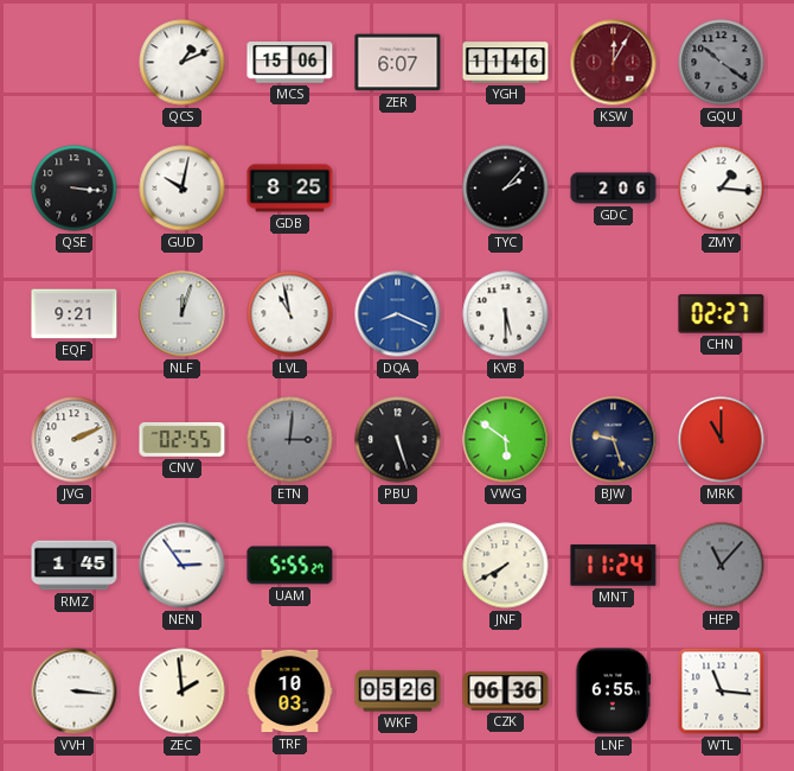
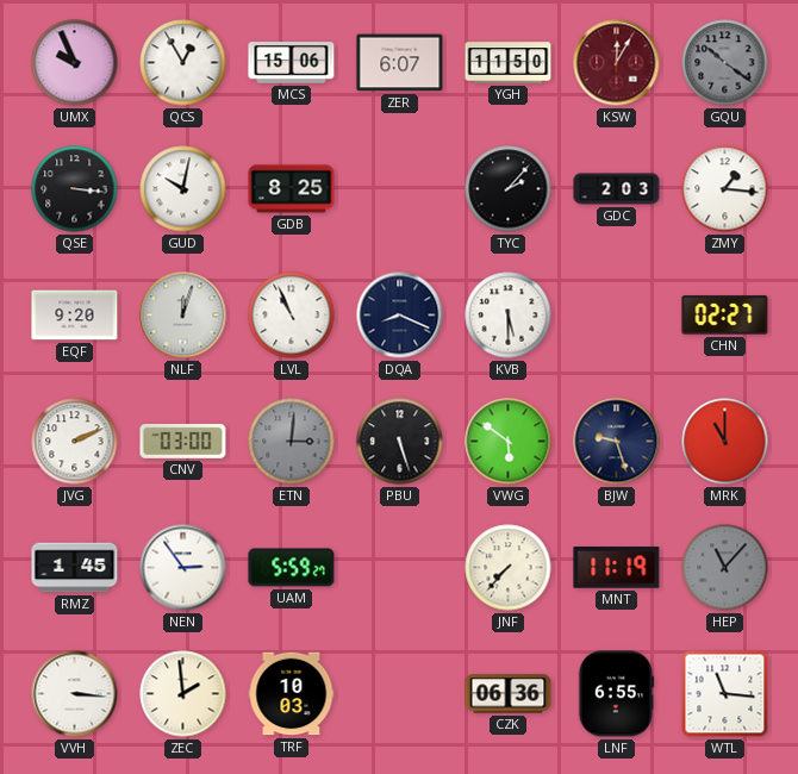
UMX: none -> 9:56
QCS: 1:11 -> 12:55
YGH: 11:46 -> 11:50
GDC: 2:06 -> 2:03
EQF: 9:21 -> 9:20
LVL: 10:58 -> 10:56
DQA dial: blue -> navy
CNV: 02:55 -> 03:00
UAM: 5:55 -> 5:59
JNF: 7:40 -> 7:37
MNT: 11:24 -> 11:19
WKF: 05:26 -> none
